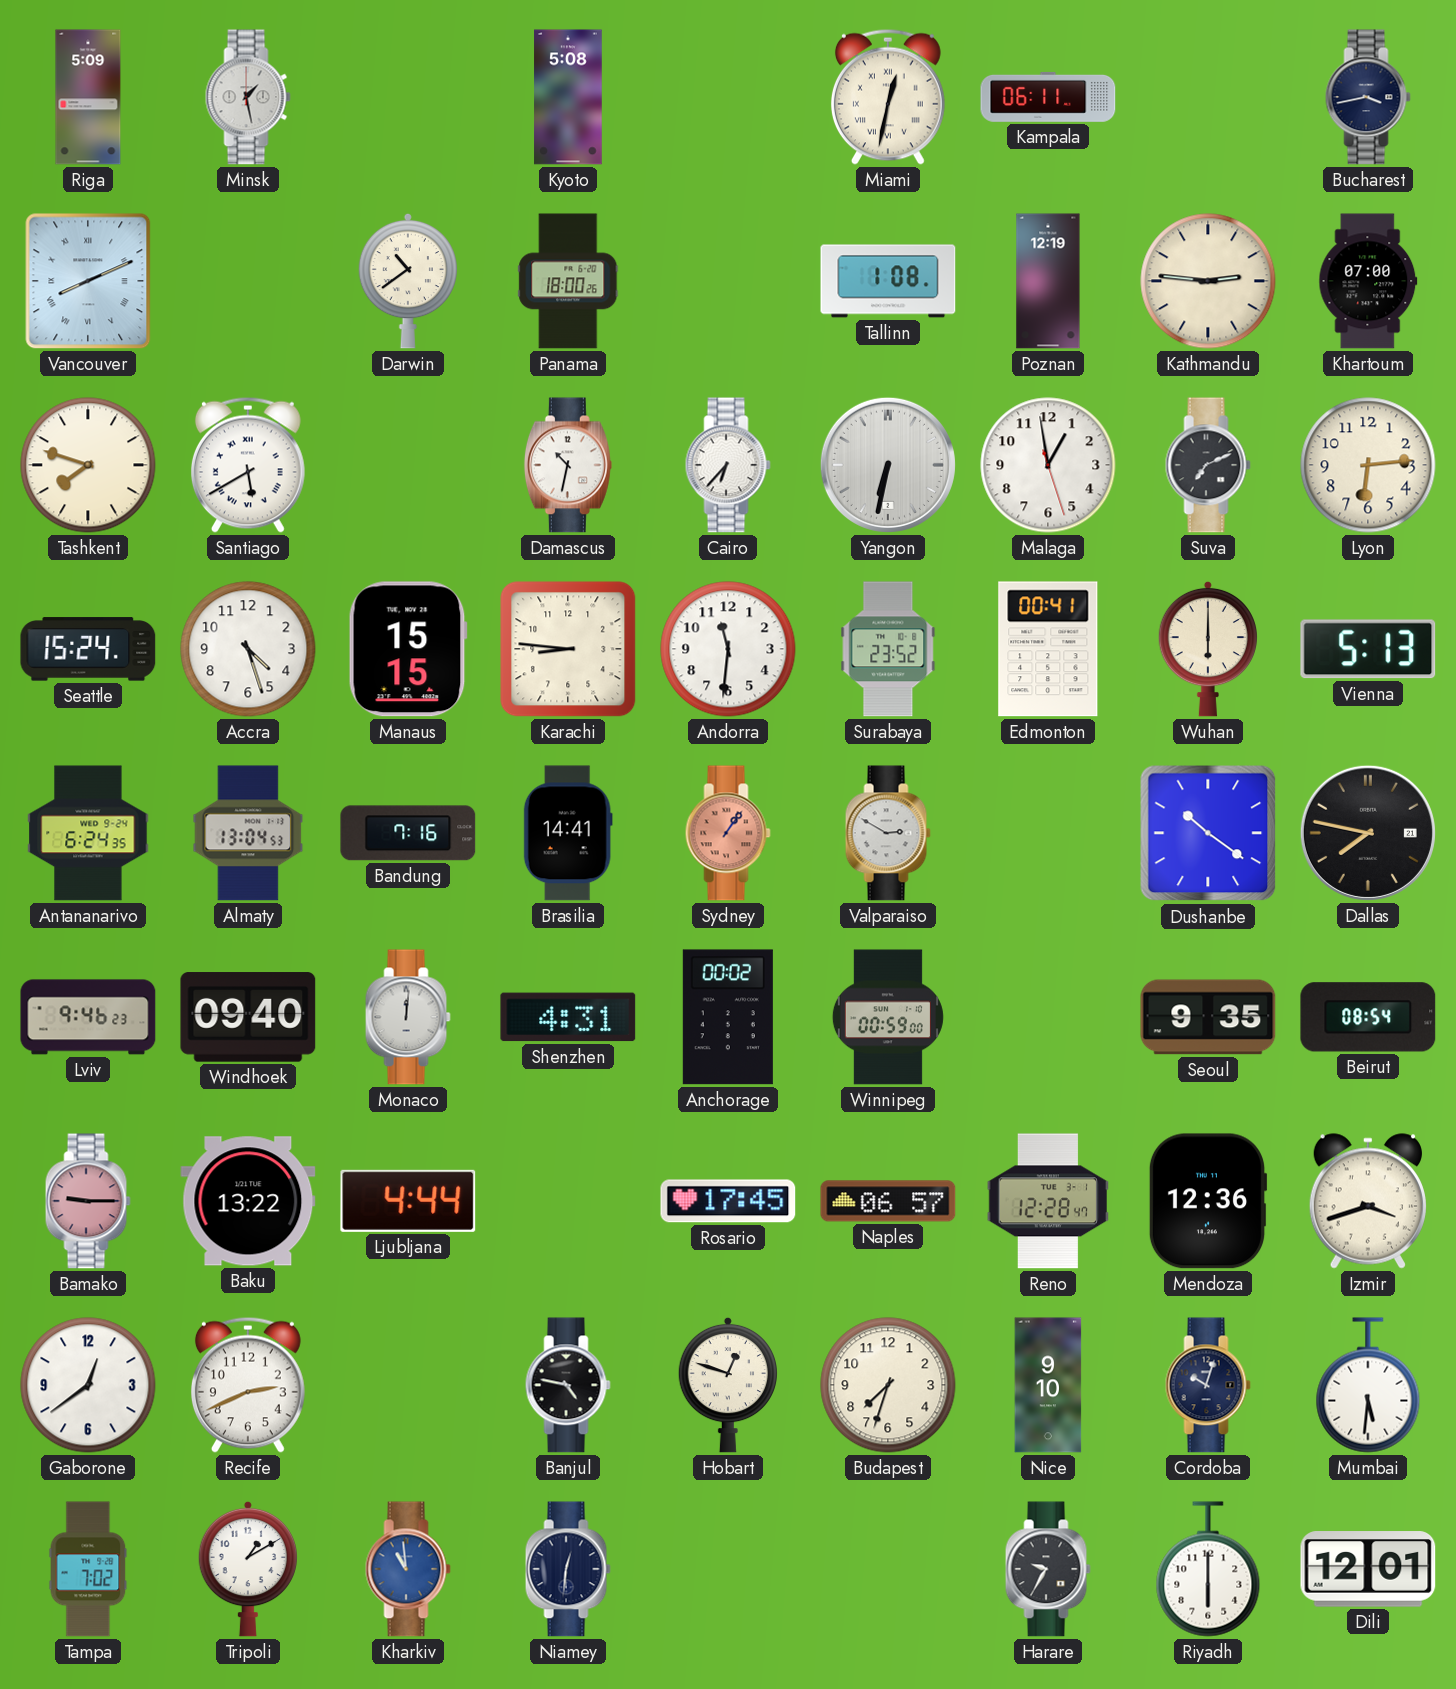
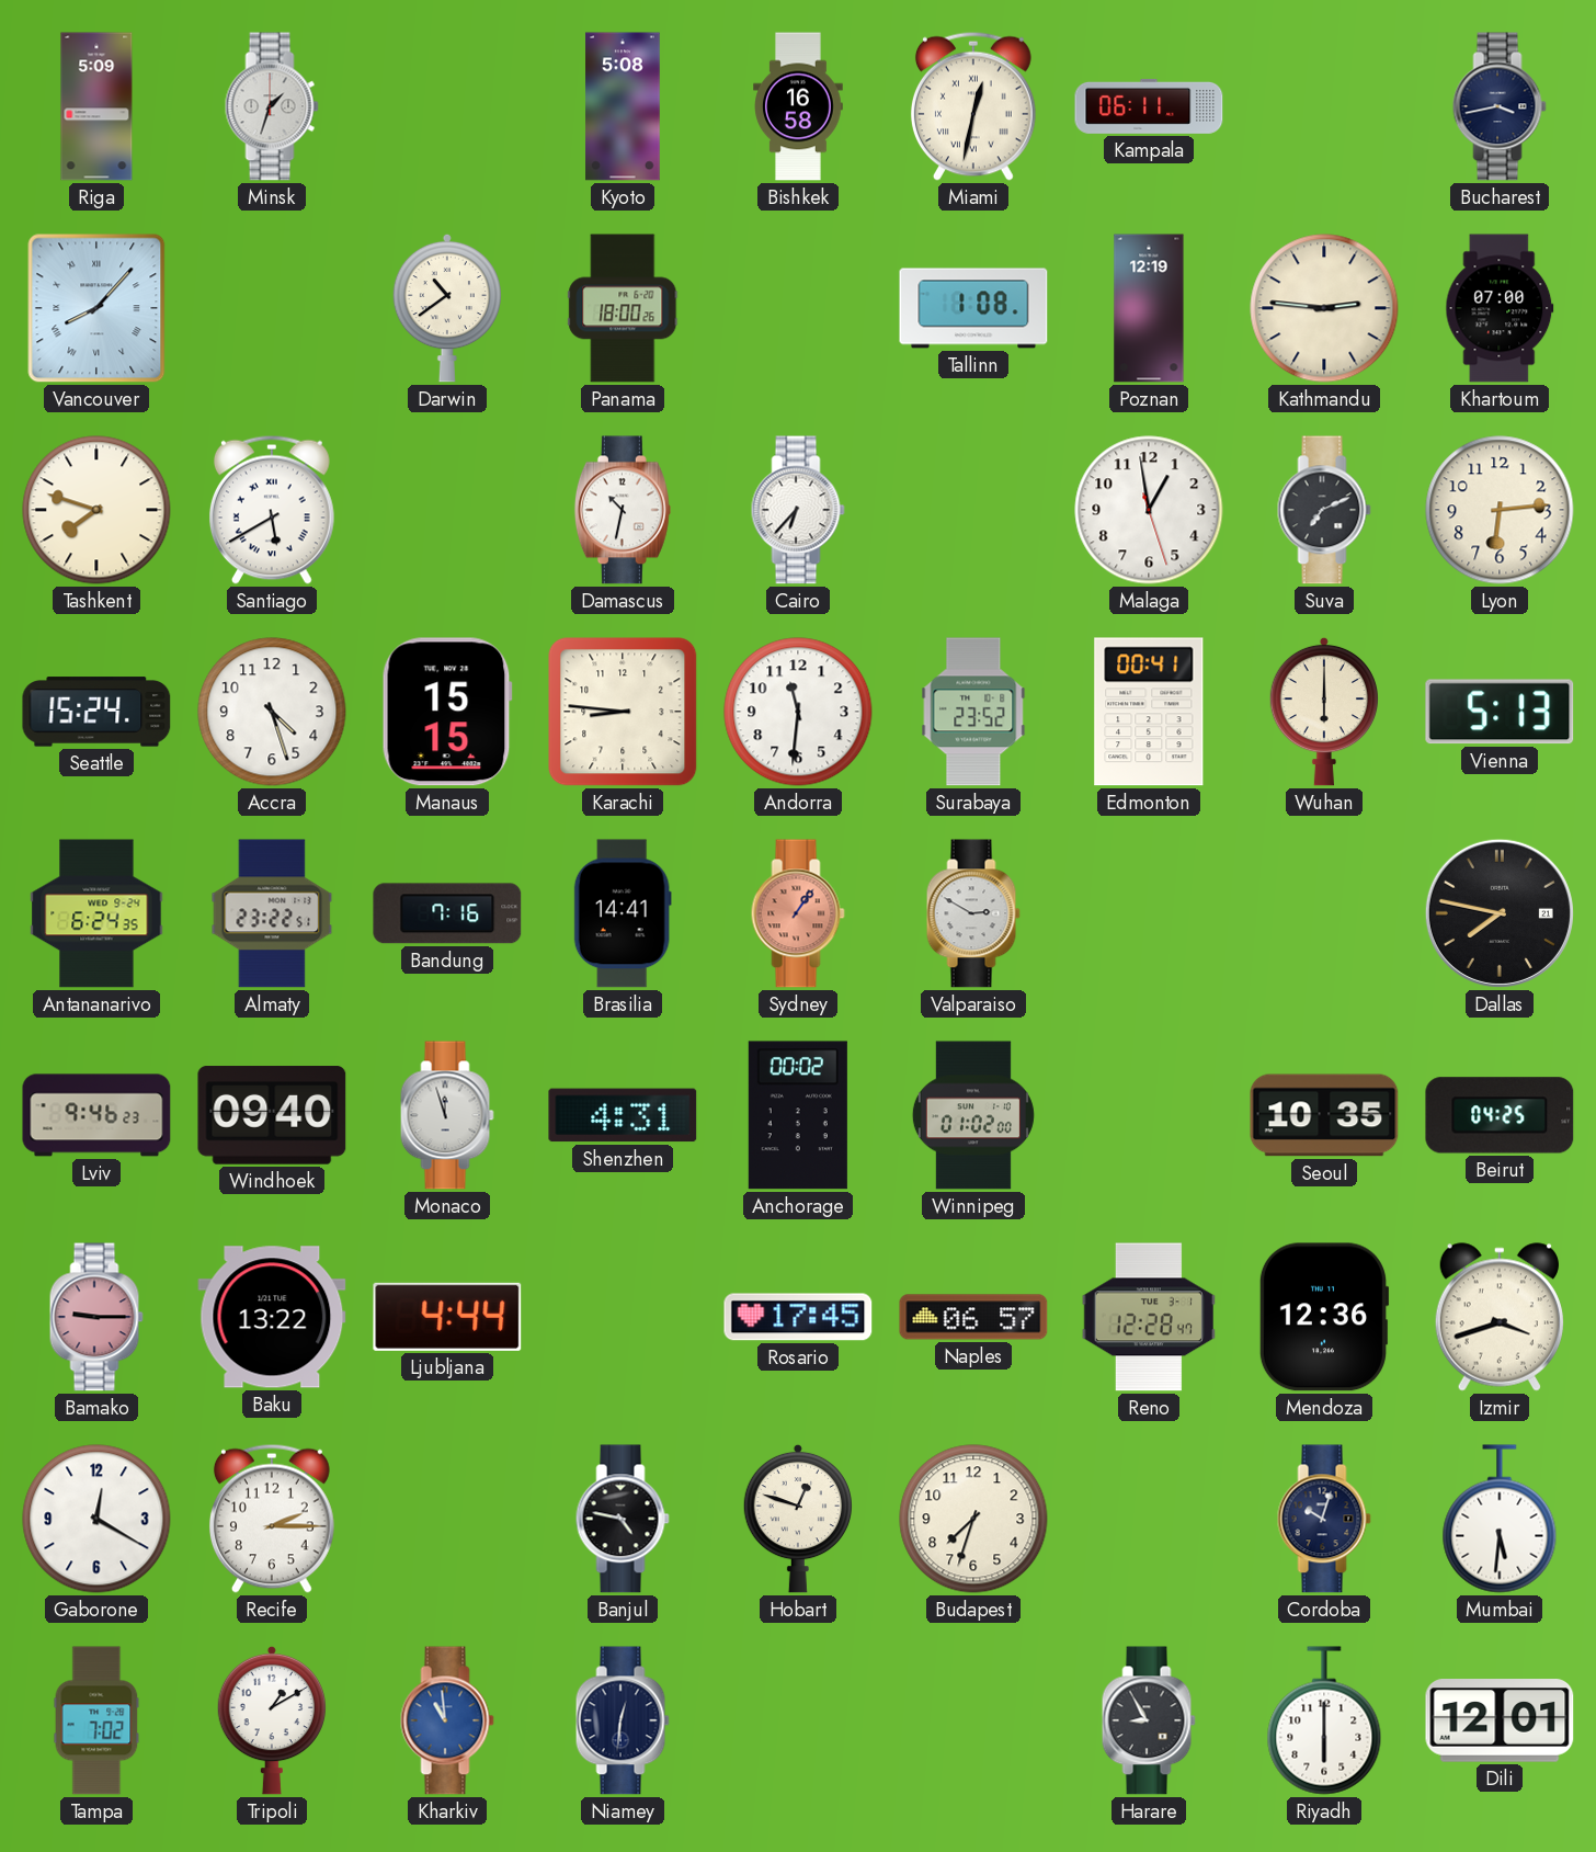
Minsk: 1:28 -> 1:33
Bishkek: none -> 16:58
Vancouver: 8:11 -> 8:07
Yangon: 6:32 -> none
Almaty: 13:04 -> 23:22
Dushanbe: 10:21 -> none
Monaco: 12:01 -> 11:57
Winnipeg: 00:59 -> 01:02
Seoul: 9:35 -> 10:35
Beirut: 08:54 -> 04:25
Gaborone: 12:39 -> 12:20
Recife: 2:41 -> 2:15
Nice: 9:10 -> none
Harare: 9:35 -> 8:55
